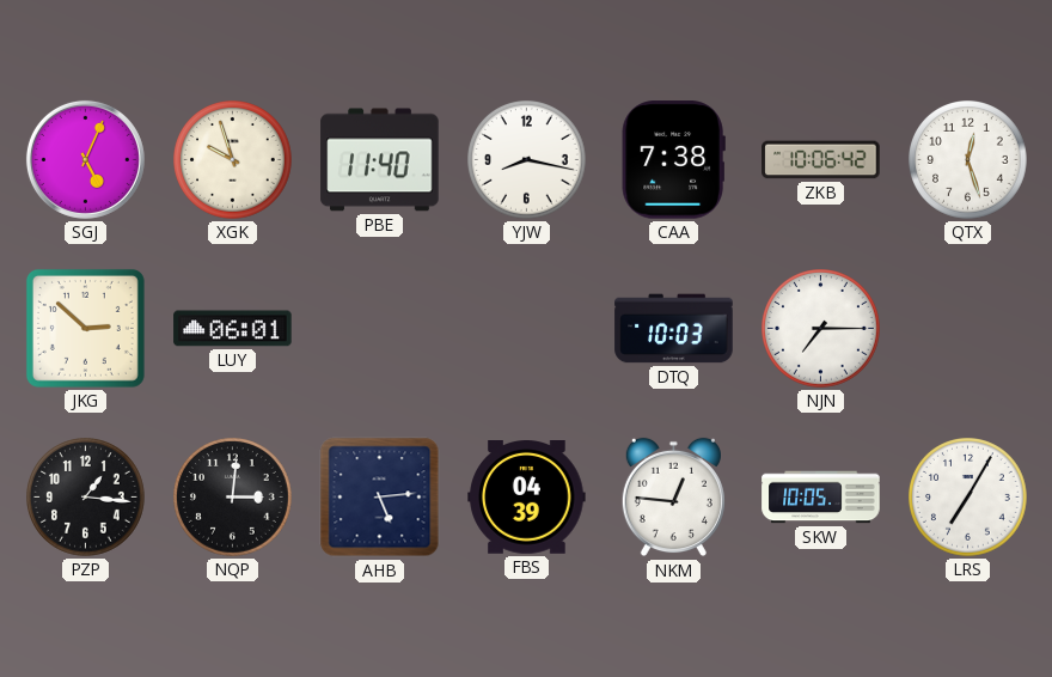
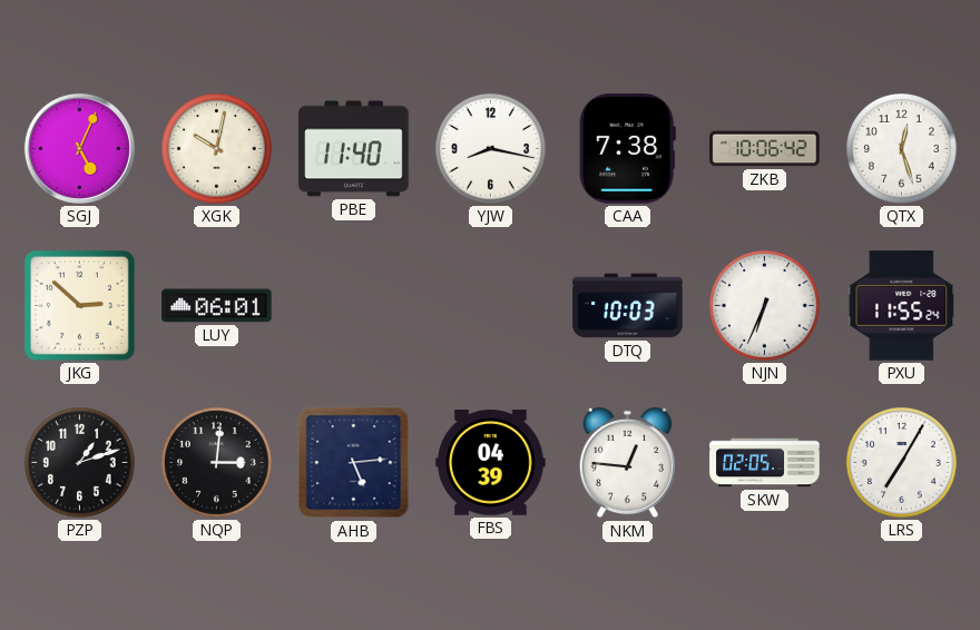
XGK: 9:57 -> 10:02
NJN: 7:15 -> 6:34
PXU: none -> 11:55
PZP: 1:16 -> 1:12
SKW: 10:05 -> 02:05
